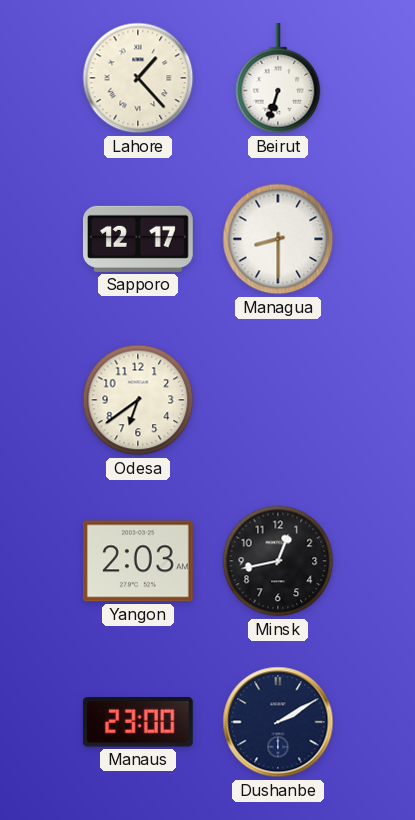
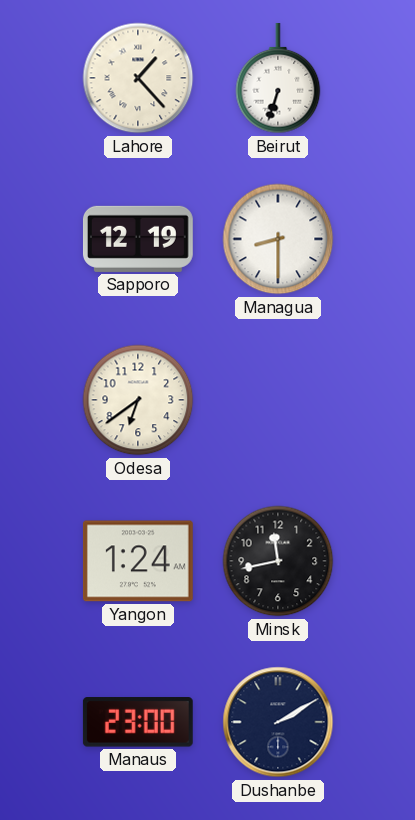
Sapporo: 12:17 -> 12:19
Yangon: 2:03 -> 1:24
Minsk: 12:43 -> 11:43
